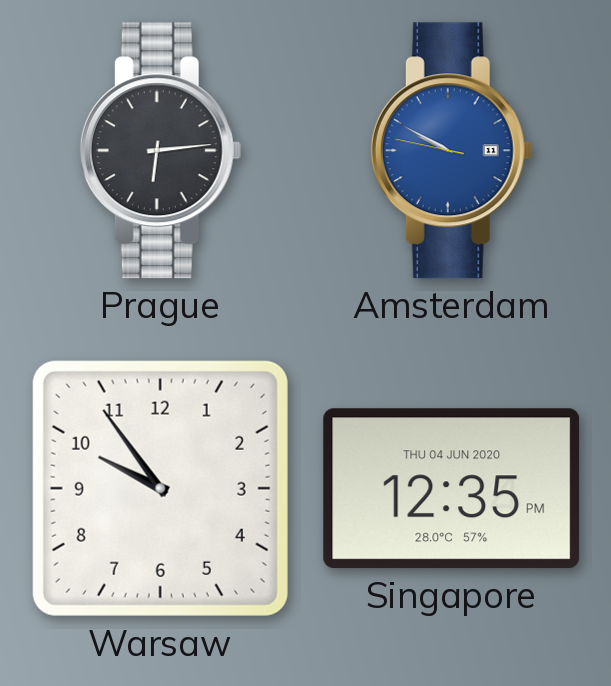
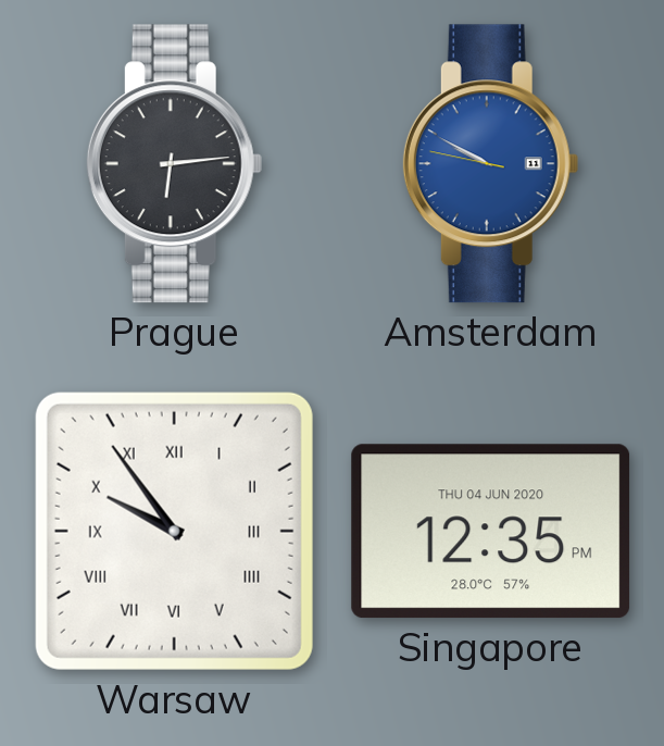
Warsaw numerals: Arabic -> Roman
